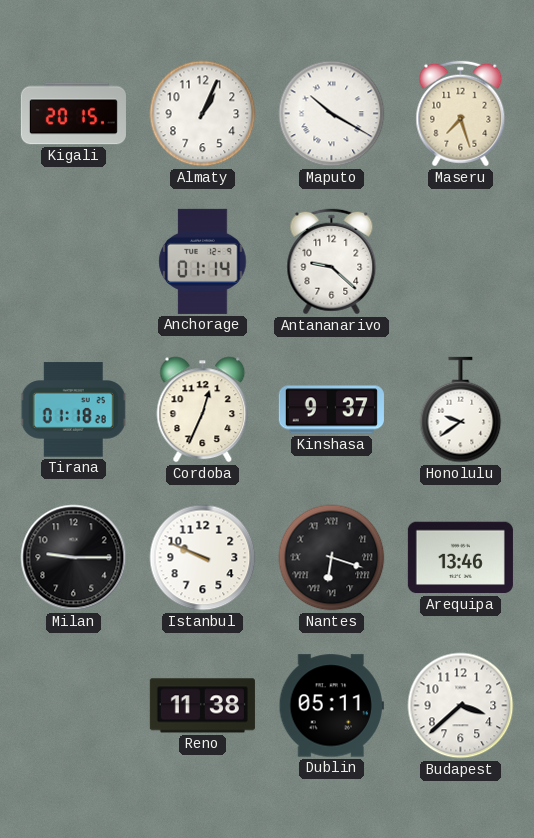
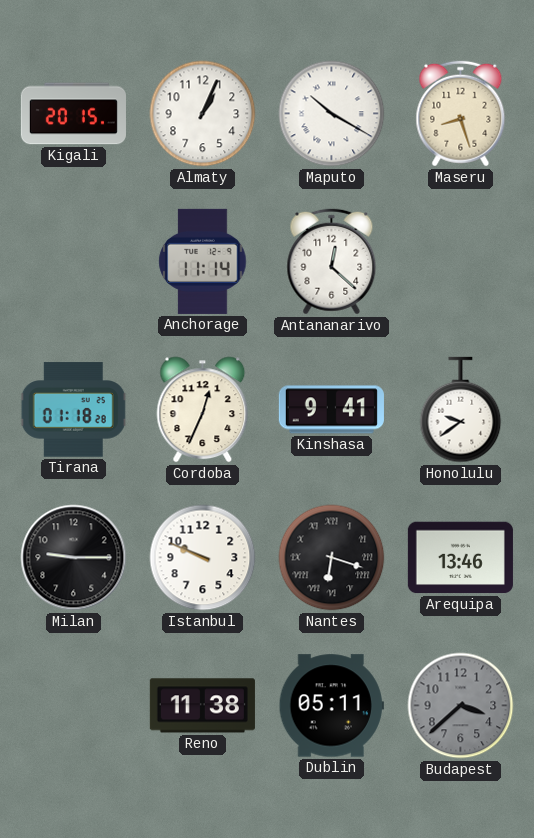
Maseru: 7:27 -> 8:27
Anchorage: 01:14 -> 11:14
Antananarivo: 9:22 -> 12:22
Kinshasa: 9:37 -> 9:41
Budapest dial: white -> grey
